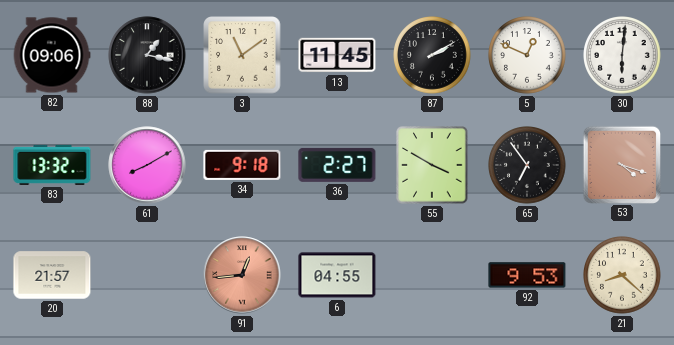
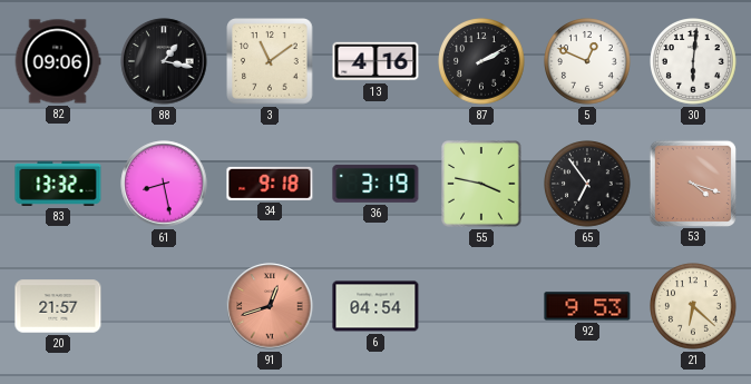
13: 11:45 -> 4:16
61: 8:10 -> 8:28
36: 2:27 -> 3:19
55: 3:50 -> 3:47
91: 12:44 -> 12:42
6: 04:55 -> 04:54
21: 8:22 -> 6:22
